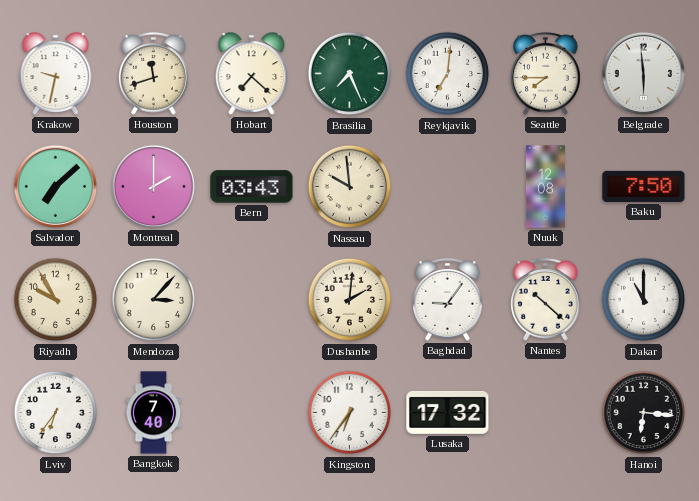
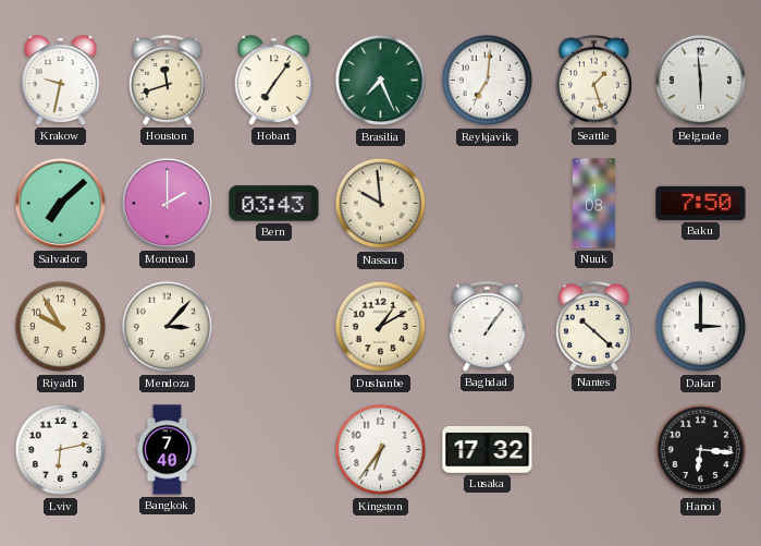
Hobart: 7:22 -> 7:06
Seattle: 7:45 -> 1:27
Nuuk: 12:08 -> 1:08
Dushanbe: 2:01 -> 1:10
Baghdad: 9:06 -> 1:06
Dakar: 11:00 -> 3:00
Lviv: 6:36 -> 6:13
